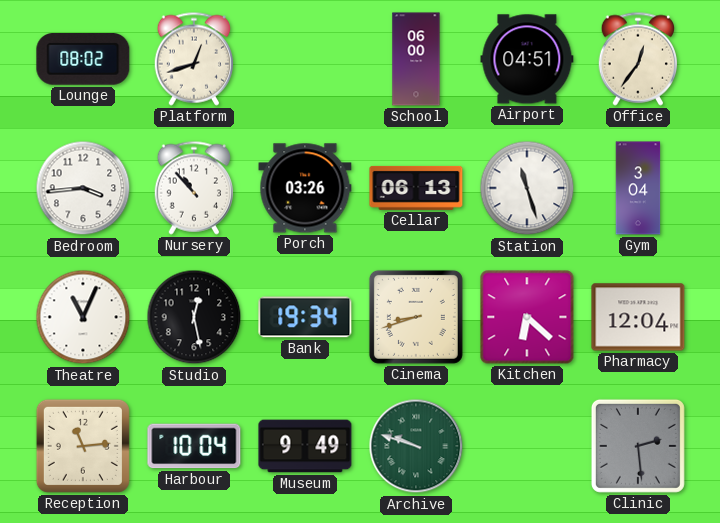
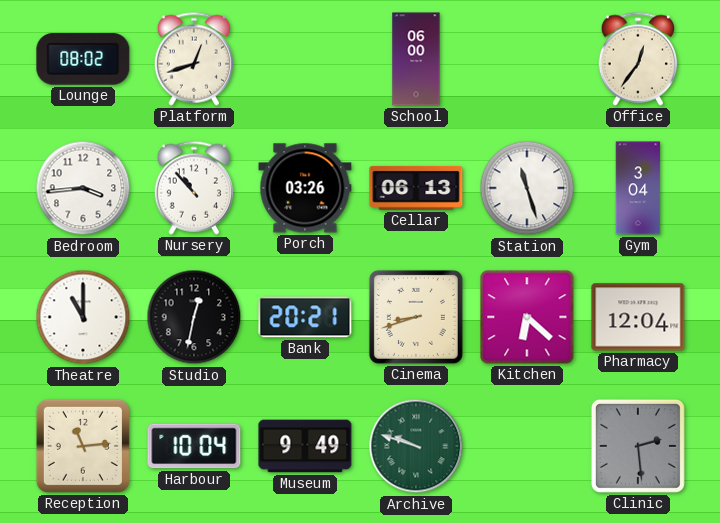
Airport: 04:51 -> none
Theatre: 11:04 -> 11:00
Studio: 12:28 -> 12:32
Bank: 19:34 -> 20:21
